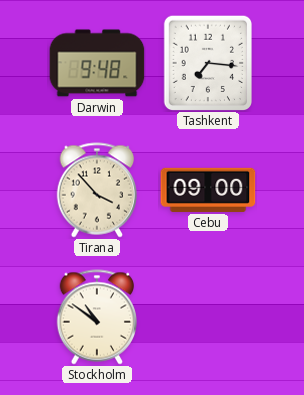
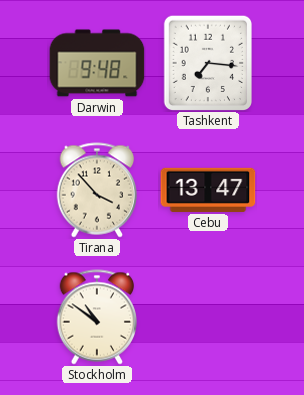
Cebu: 09:00 -> 13:47
